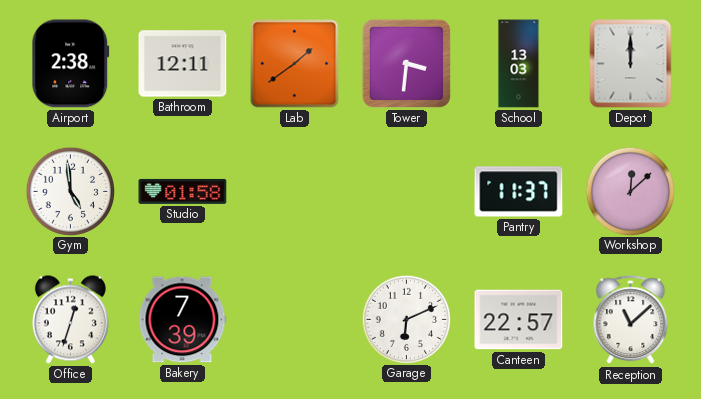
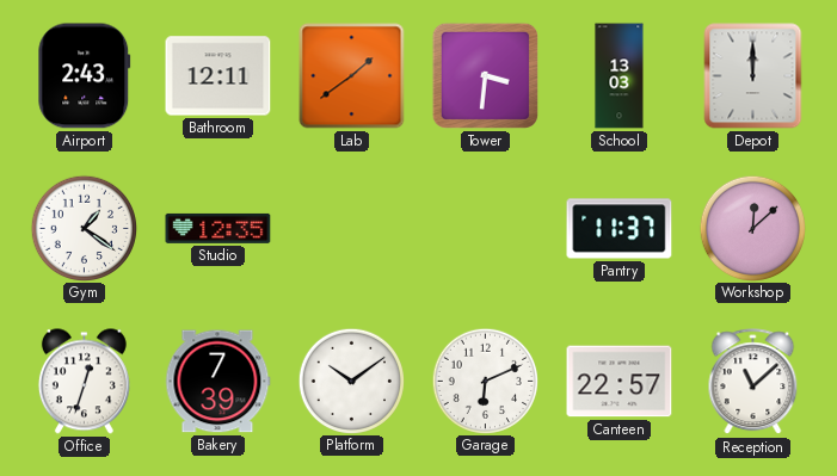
Airport: 2:38 -> 2:43
Gym: 4:59 -> 1:21
Studio: 01:58 -> 12:35
Platform: none -> 10:09
